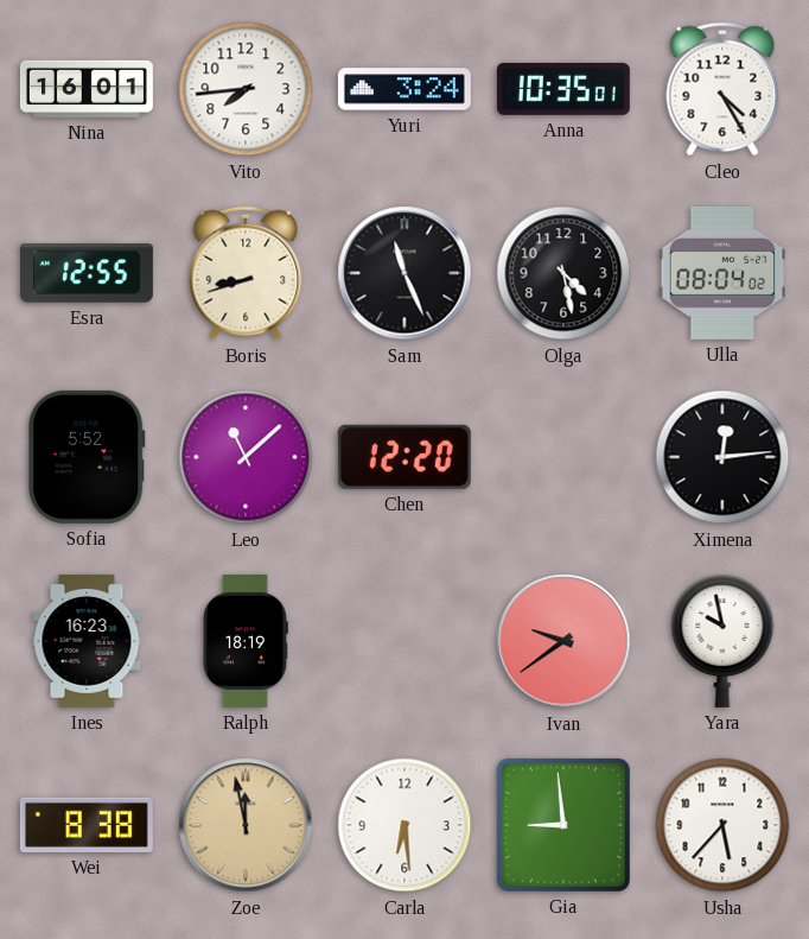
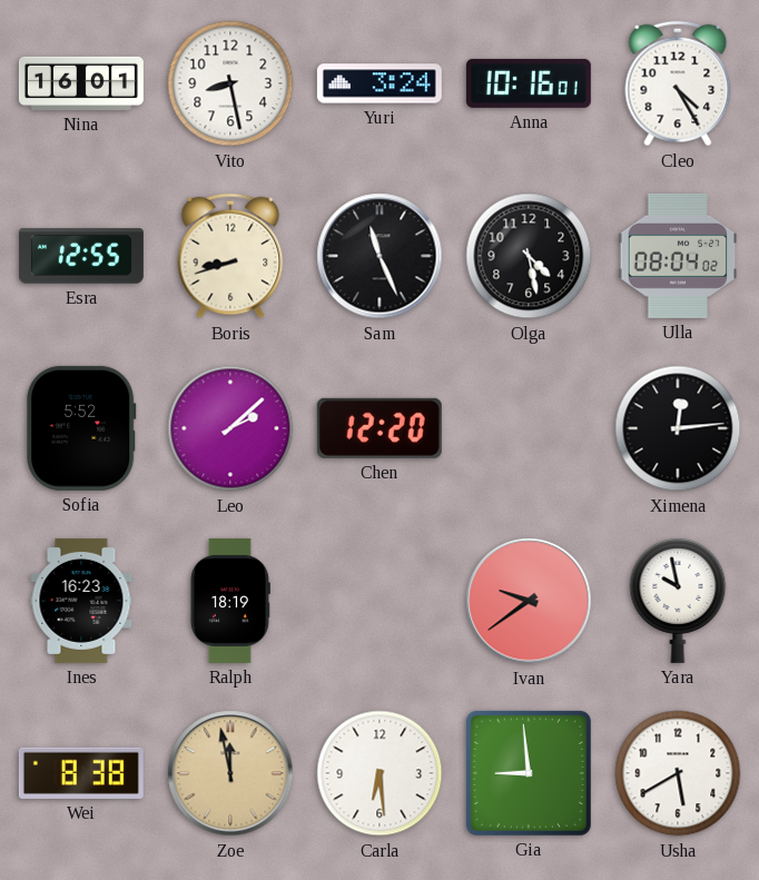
Vito: 7:44 -> 8:28
Anna: 10:35 -> 10:16
Leo: 11:08 -> 2:08
Usha: 5:37 -> 5:40
